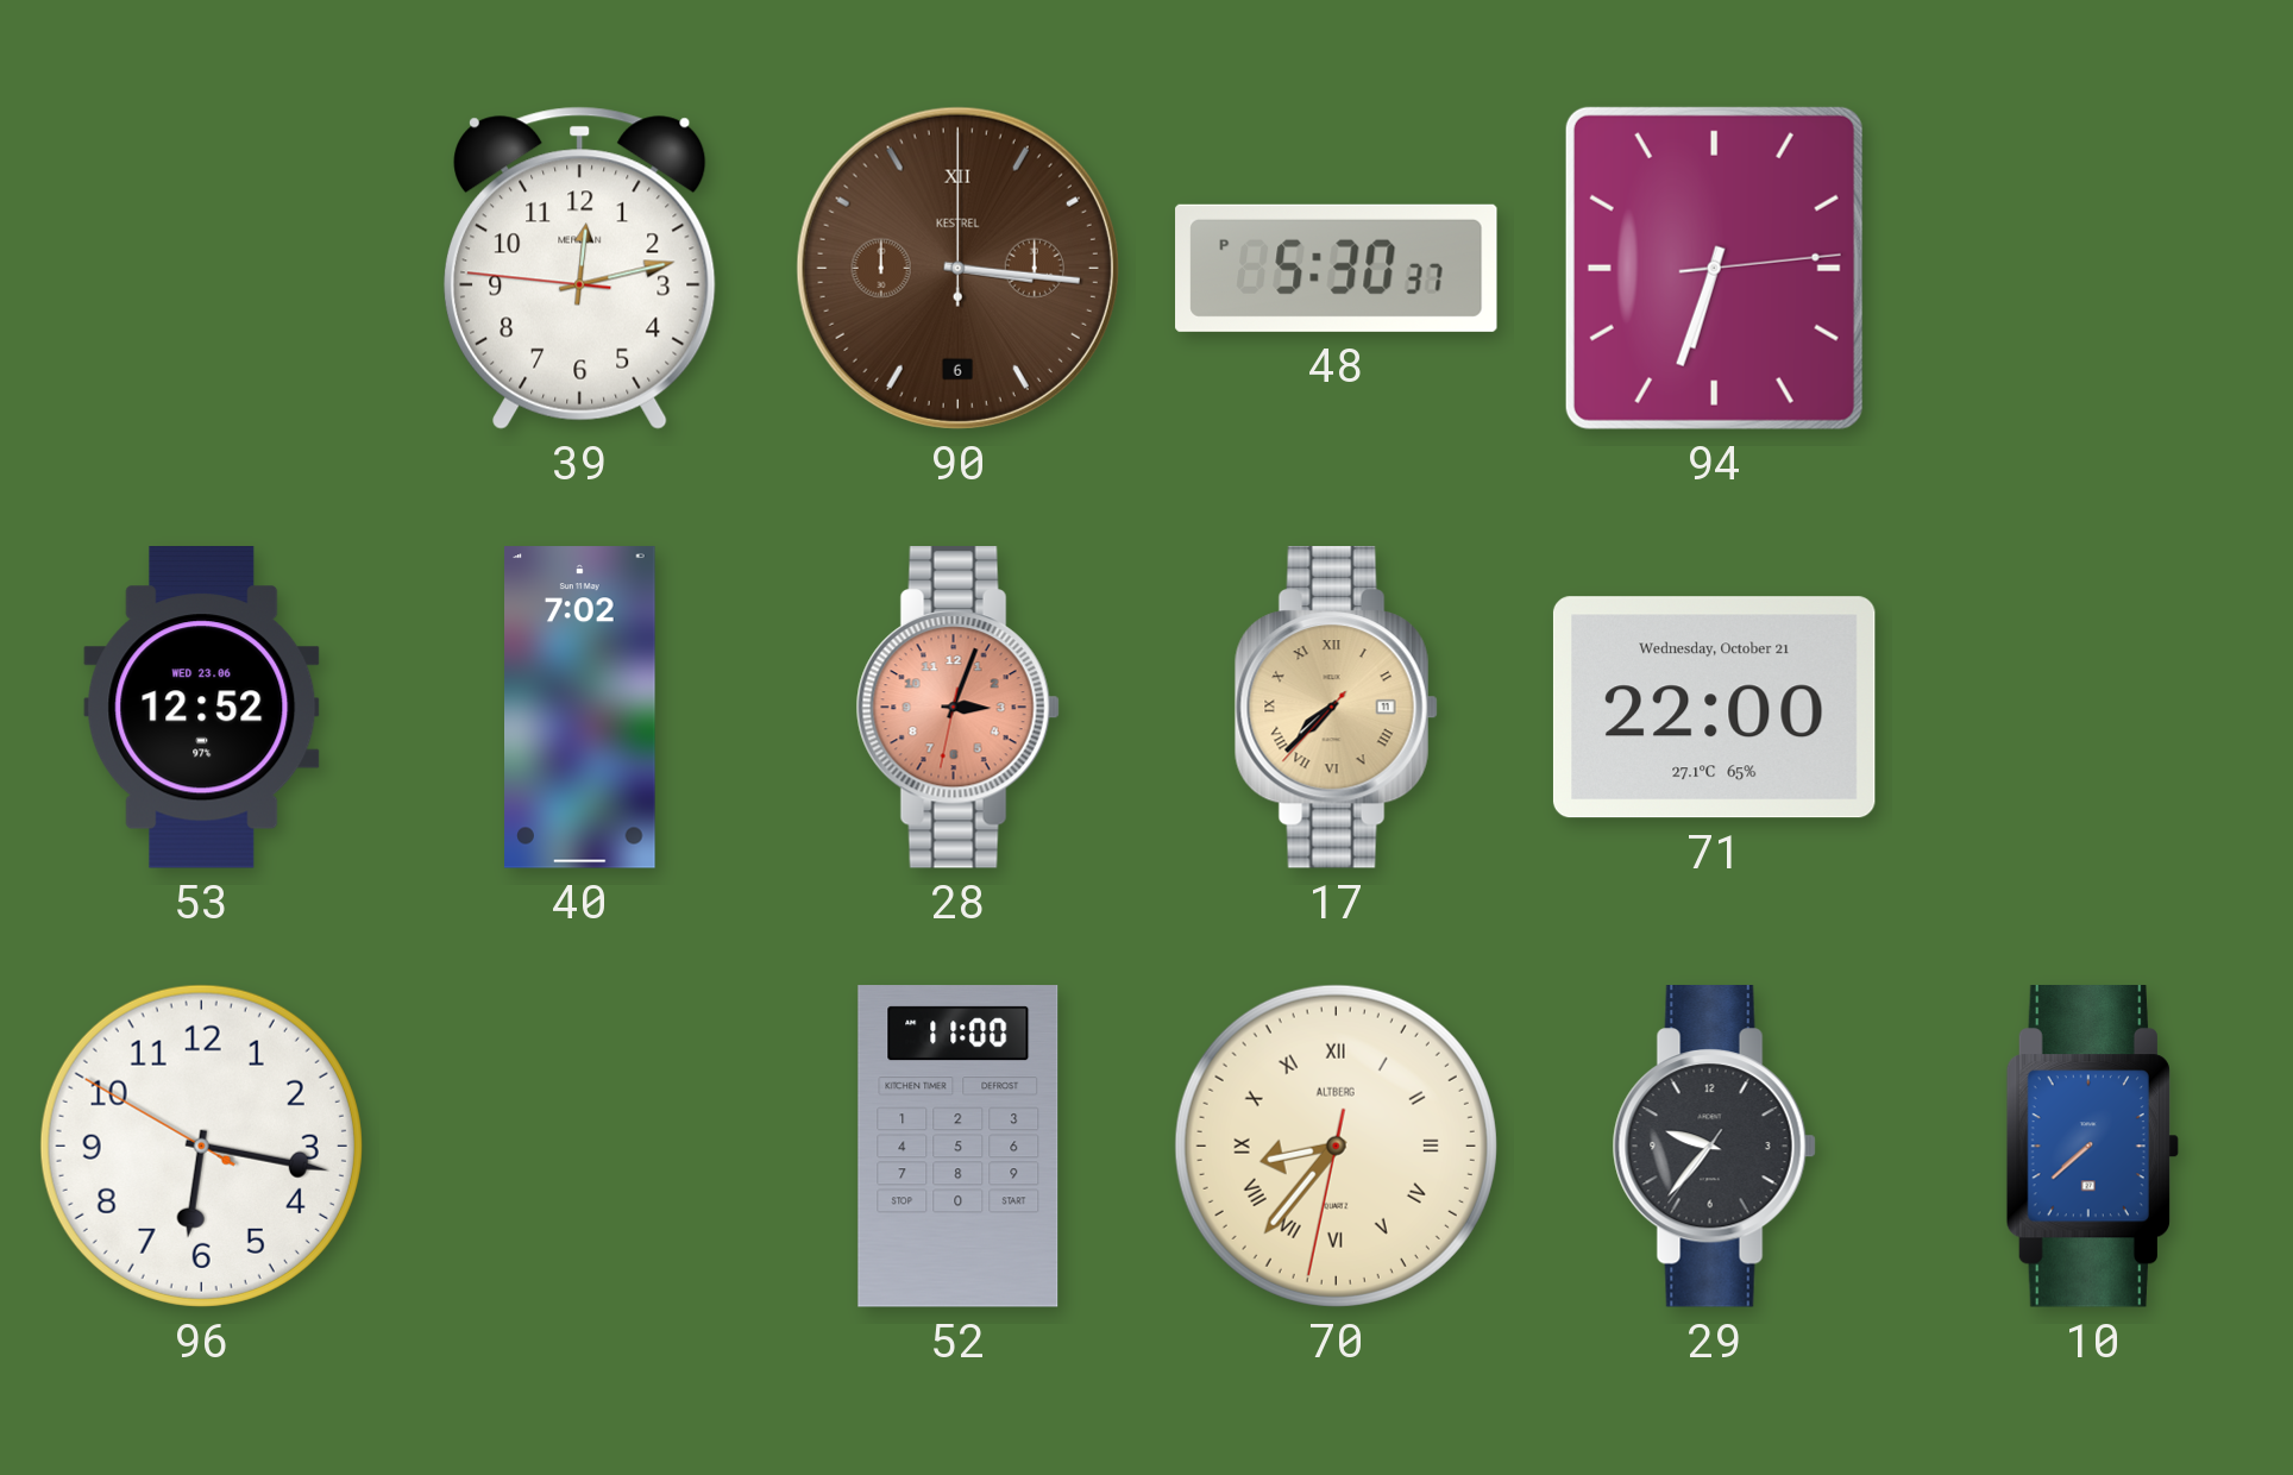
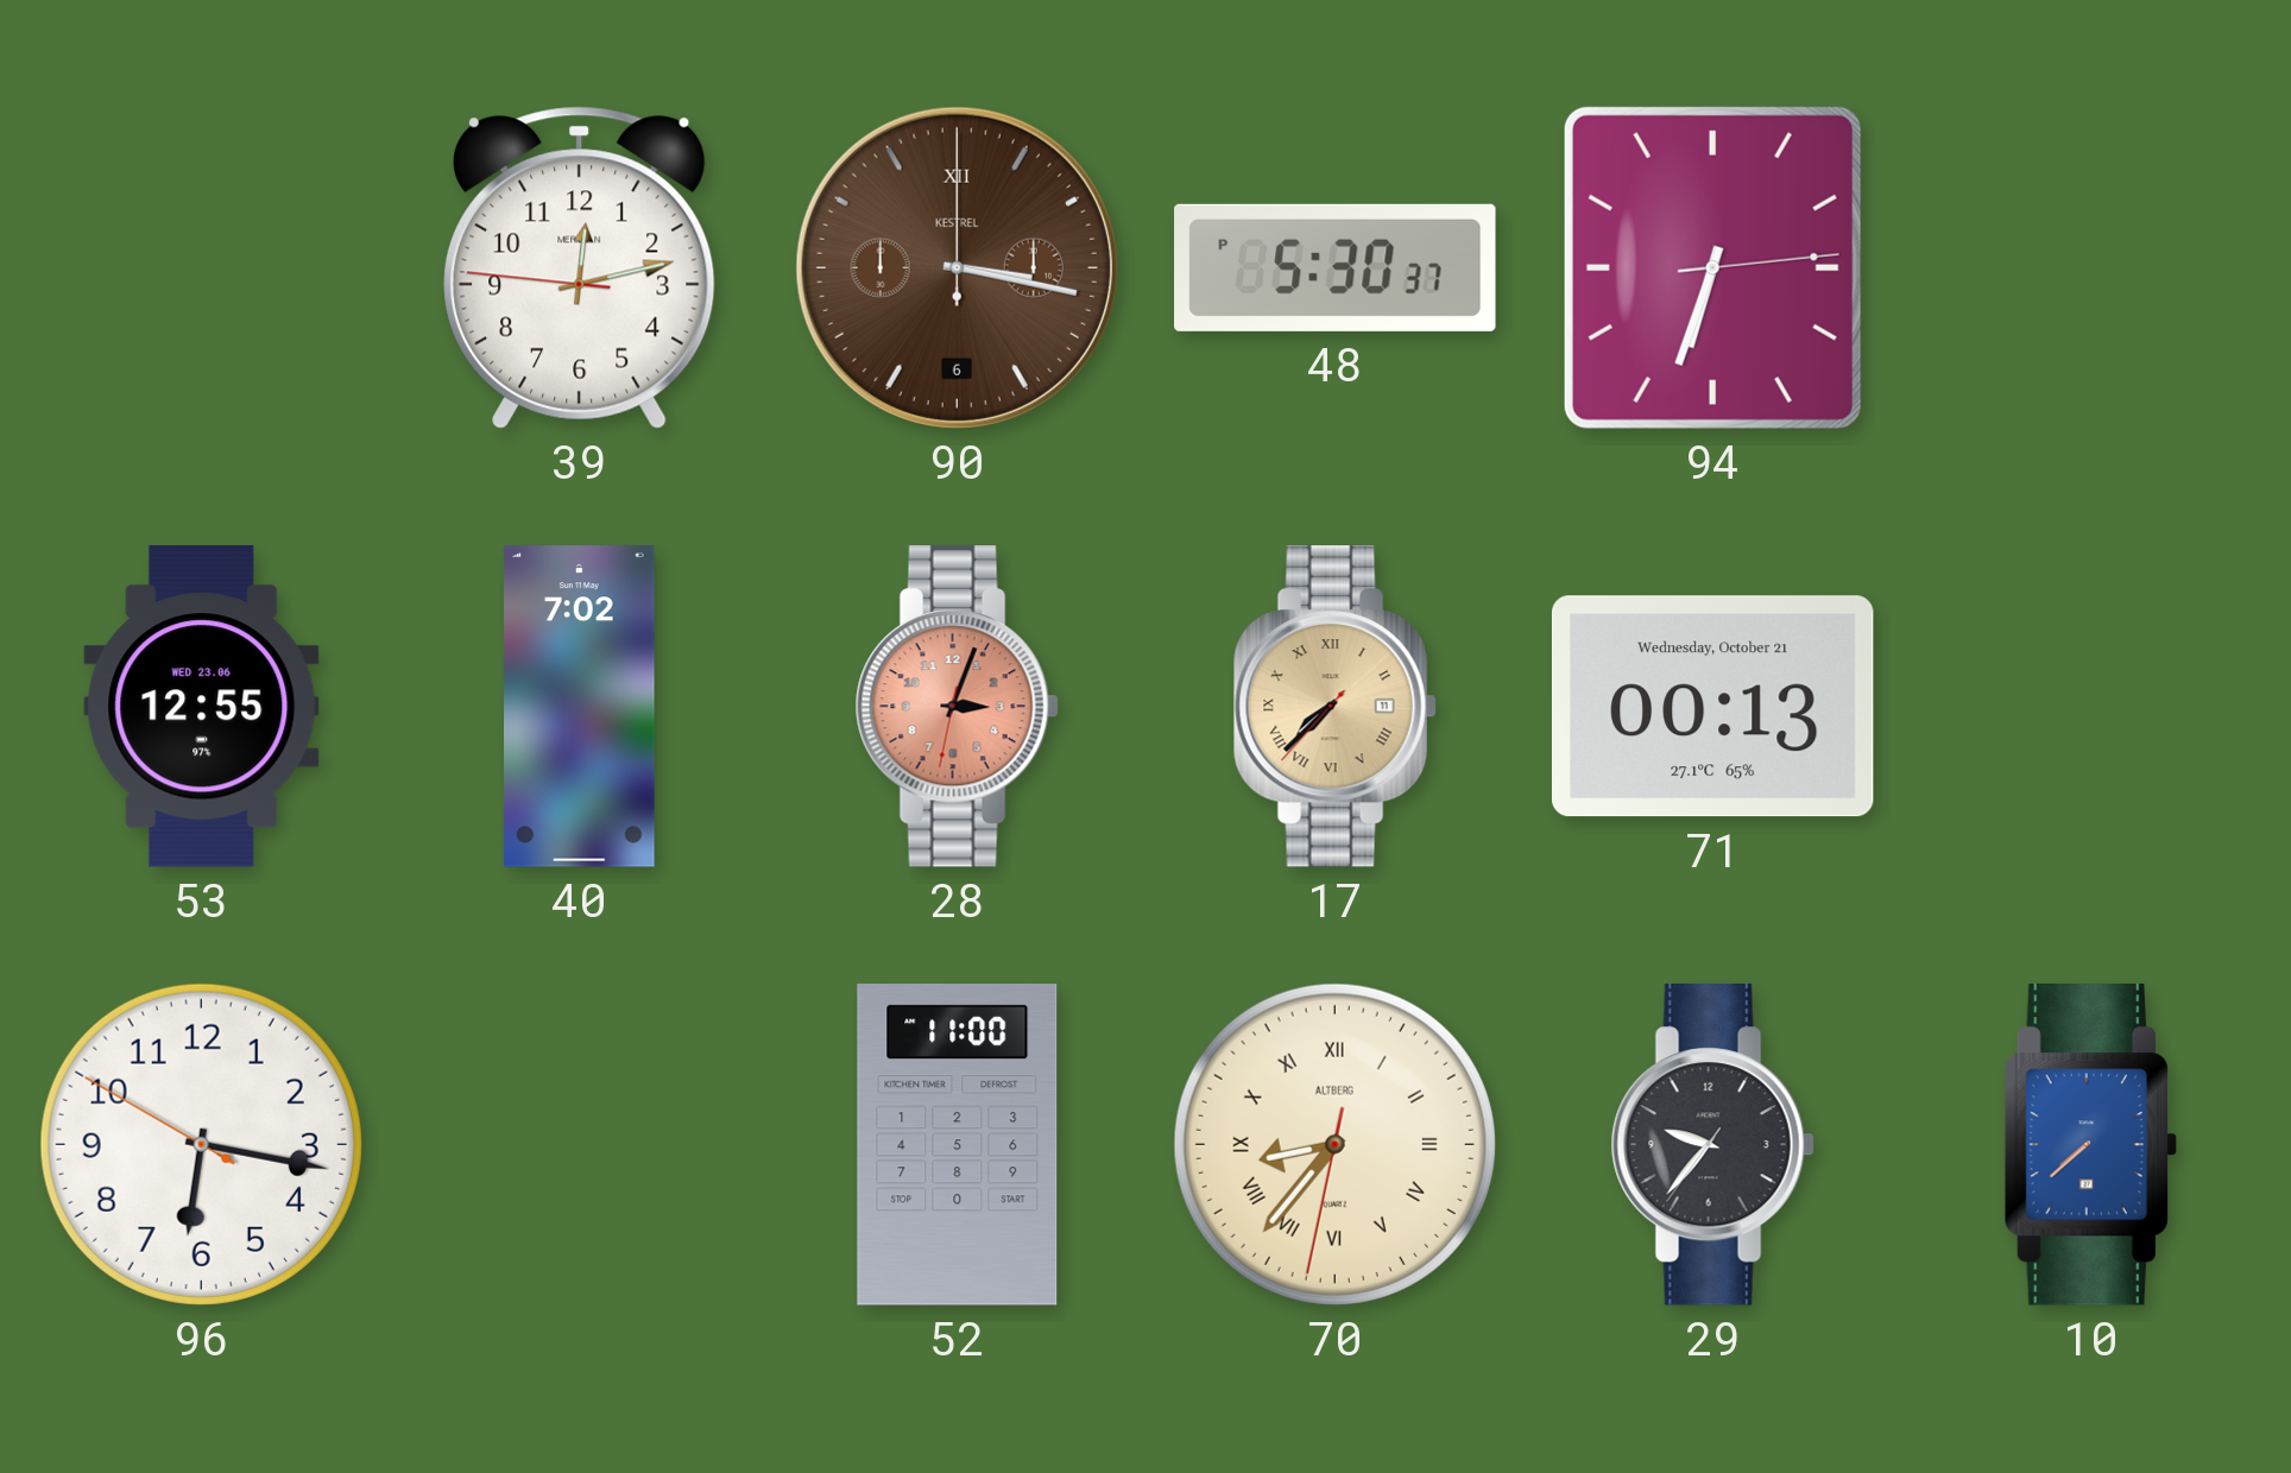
90: 3:16 -> 3:17
53: 12:52 -> 12:55
71: 22:00 -> 00:13
